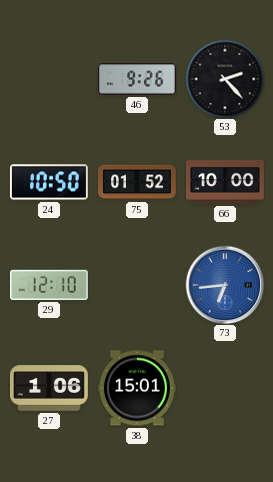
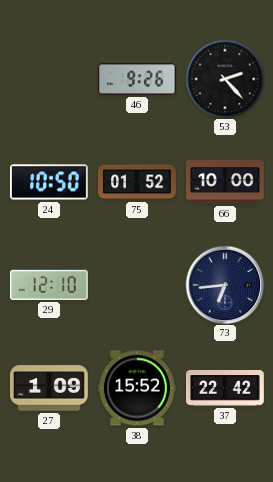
73 dial: blue -> navy
27: 1:06 -> 1:09
38: 15:01 -> 15:52
37: none -> 22:42
